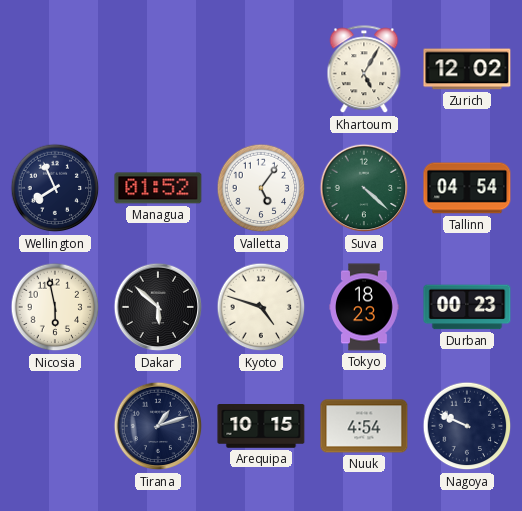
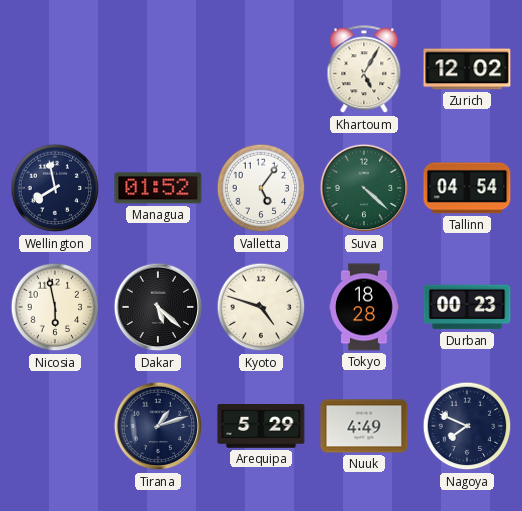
Wellington: 7:56 -> 7:58
Dakar: 5:52 -> 5:22
Tokyo: 18:23 -> 18:28
Arequipa: 10:15 -> 5:29
Nuuk: 4:54 -> 4:49
Nagoya: 9:49 -> 7:49
